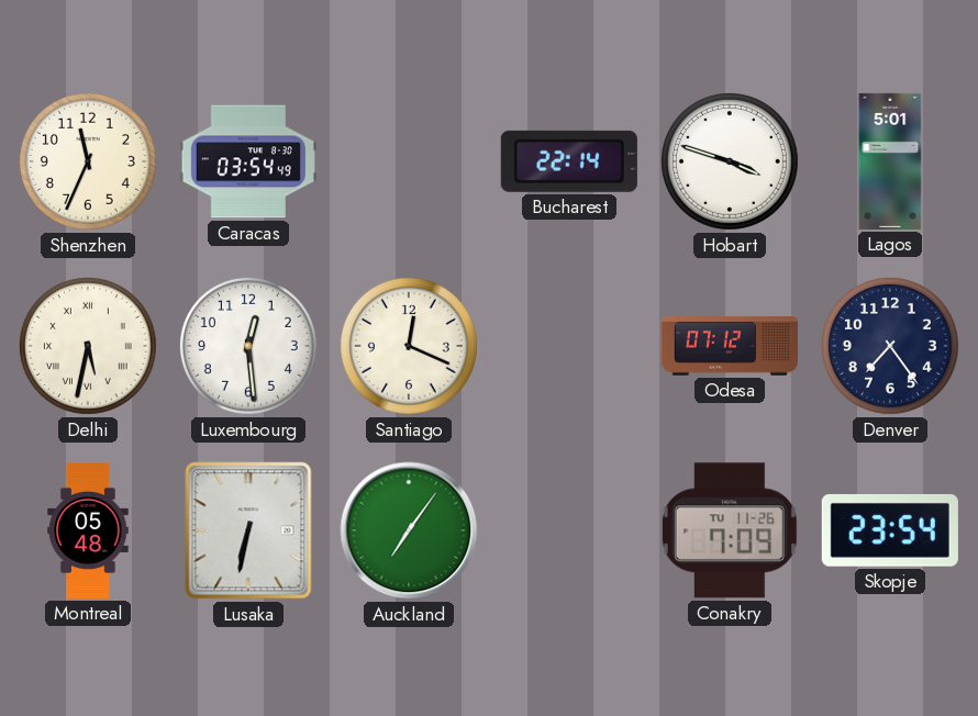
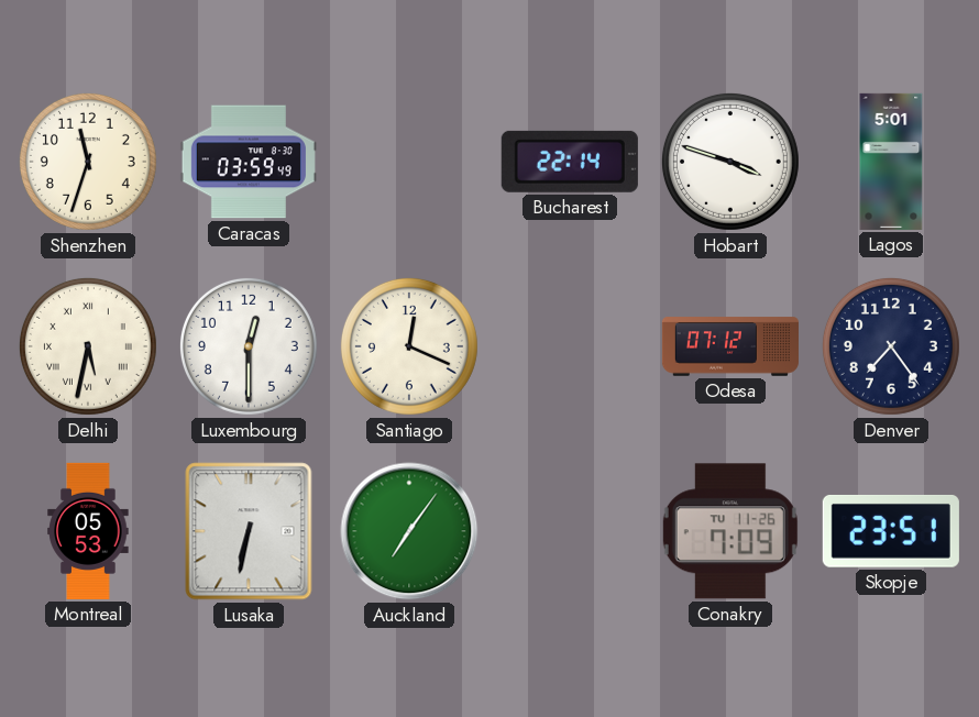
Shenzhen: 11:34 -> 11:33
Caracas: 03:54 -> 03:59
Luxembourg: 12:29 -> 12:30
Montreal: 05:48 -> 05:53
Skopje: 23:54 -> 23:51
